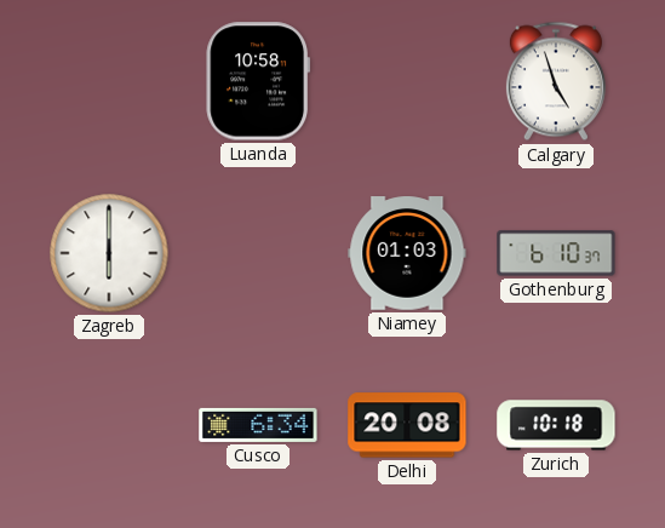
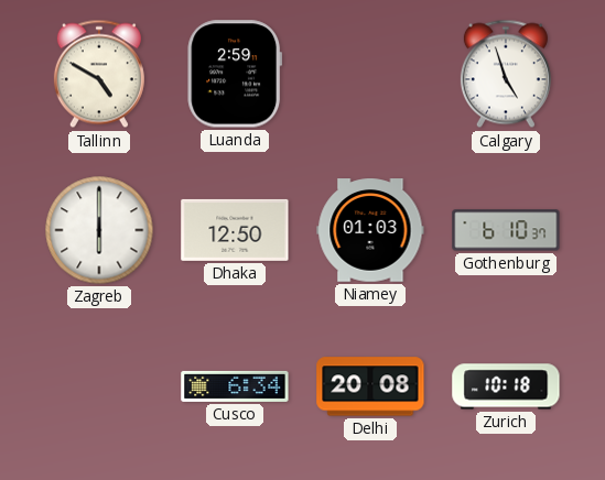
Tallinn: none -> 4:50
Luanda: 10:58 -> 2:59
Dhaka: none -> 12:50
